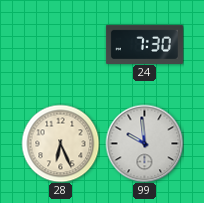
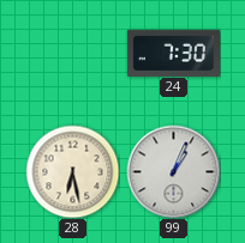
28: 6:26 -> 6:28
99: 9:59 -> 1:04
